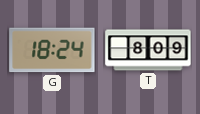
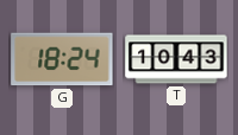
T: 8:09 -> 10:43
